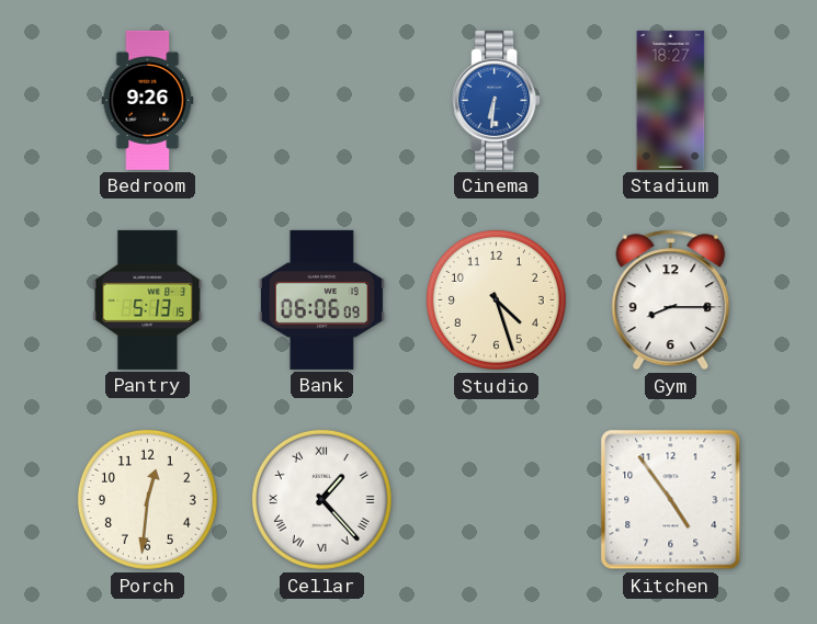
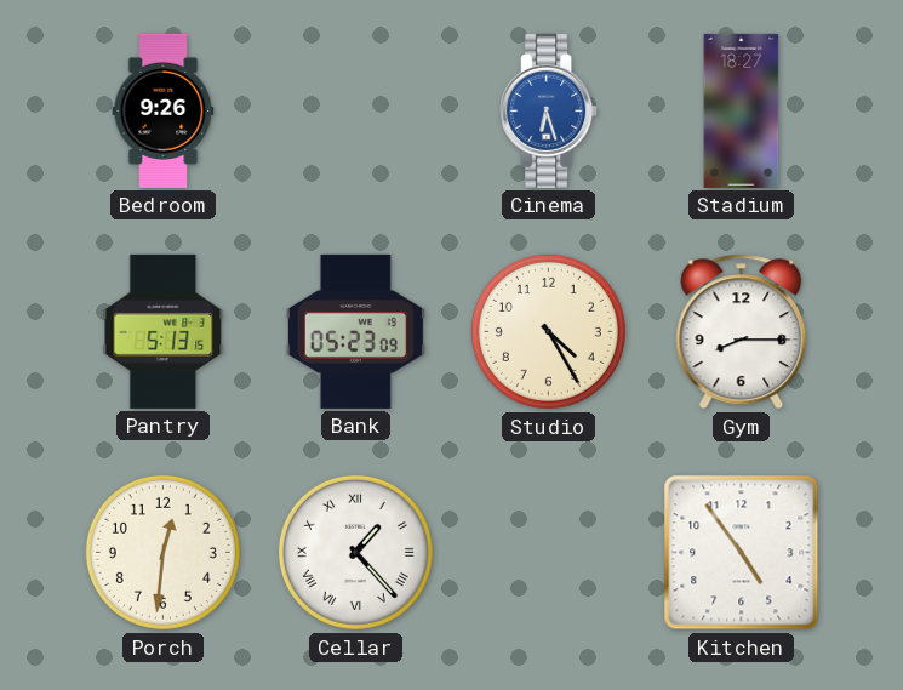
Cinema: 6:31 -> 6:27
Bank: 06:06 -> 05:23
Studio: 4:27 -> 4:25
